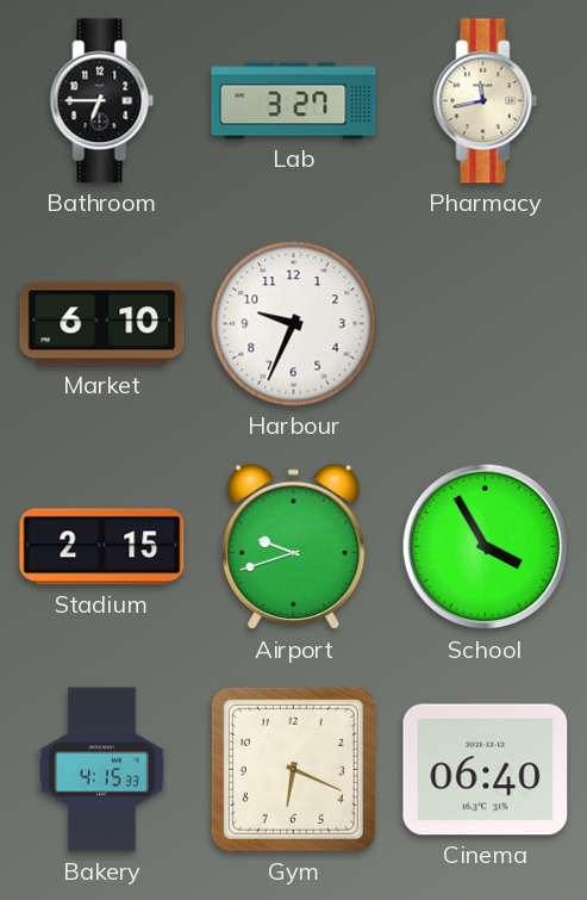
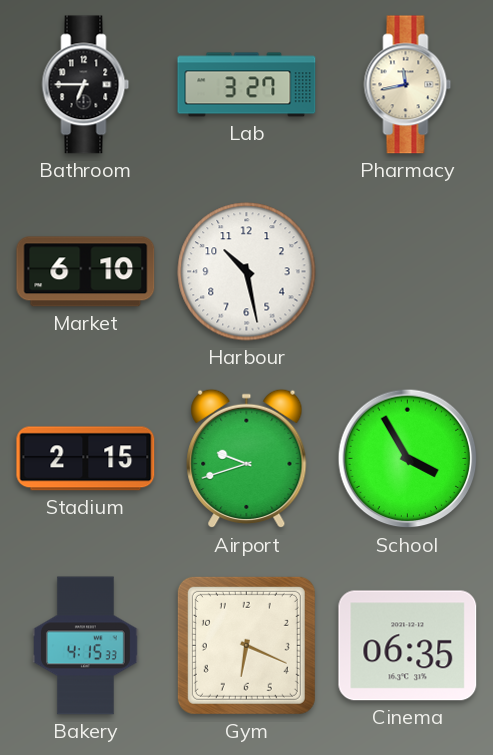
Harbour: 9:34 -> 10:28
Cinema: 06:40 -> 06:35
